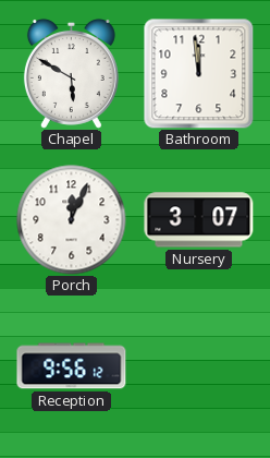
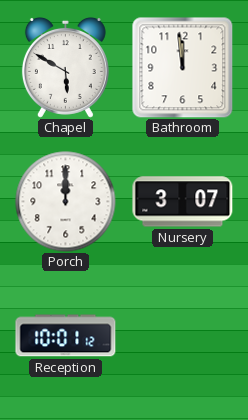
Porch: 12:04 -> 12:00
Reception: 9:56 -> 10:01
